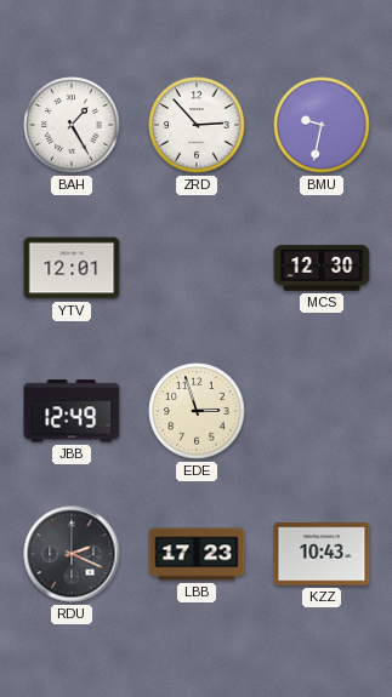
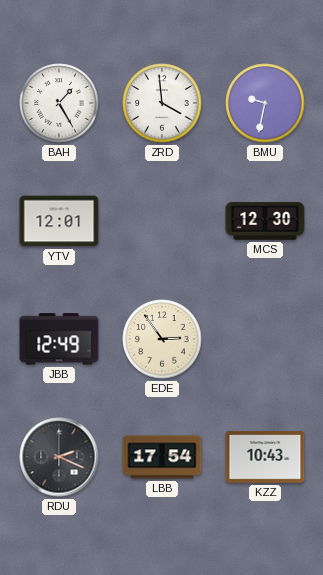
ZRD: 2:53 -> 3:59
EDE: 2:57 -> 2:54
LBB: 17:23 -> 17:54
